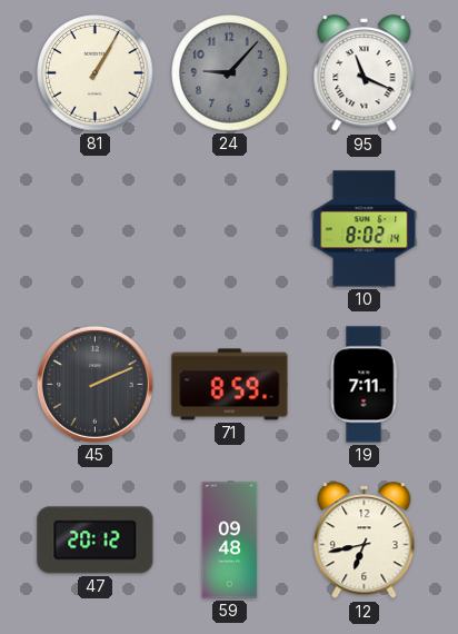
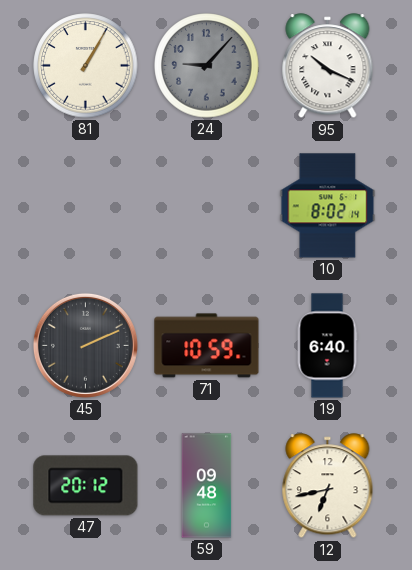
95: 11:19 -> 10:19
71: 8:59 -> 10:59
19: 7:11 -> 6:40
